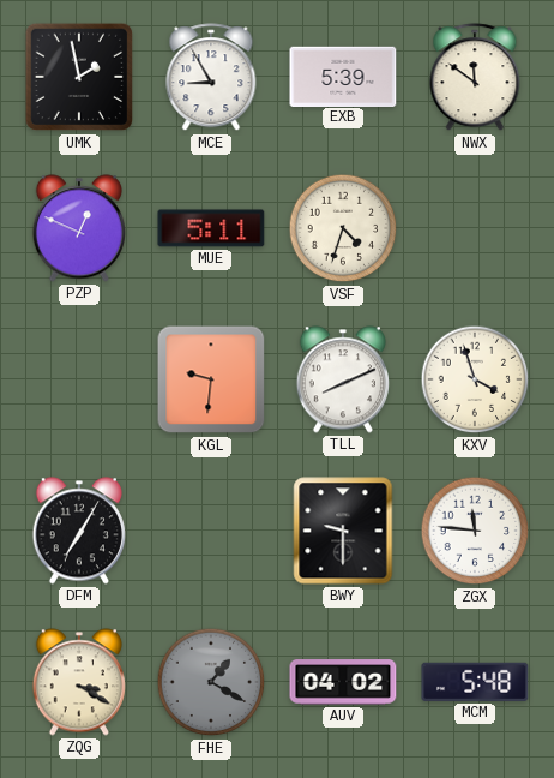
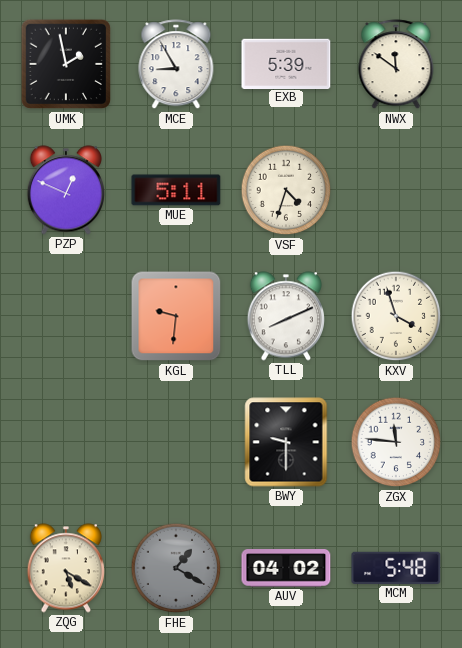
DFM: 7:05 -> none
ZQG: 3:20 -> 5:20
